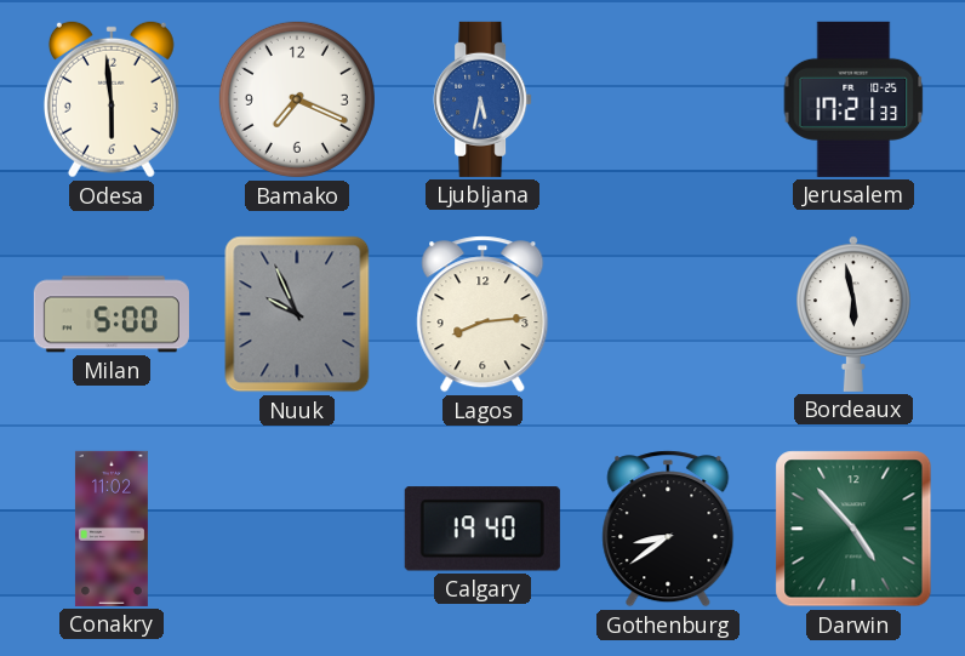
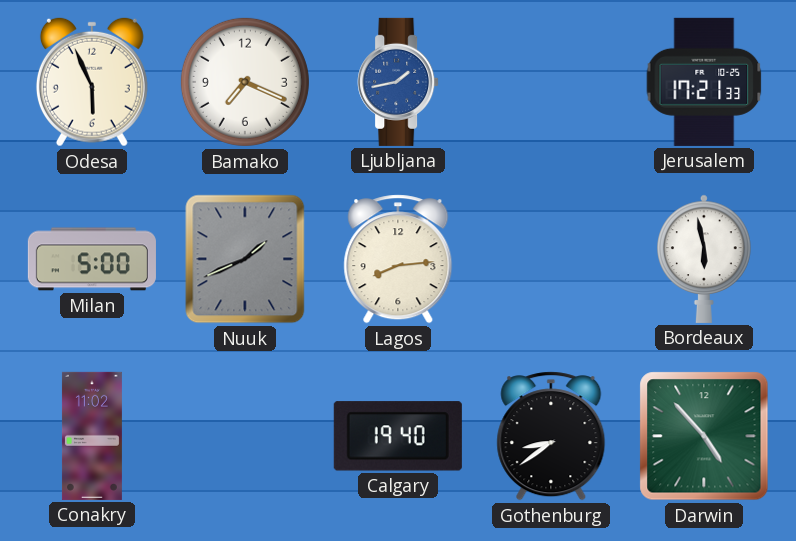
Odesa: 5:59 -> 5:56
Ljubljana: 5:32 -> 1:43
Nuuk: 9:56 -> 1:41
